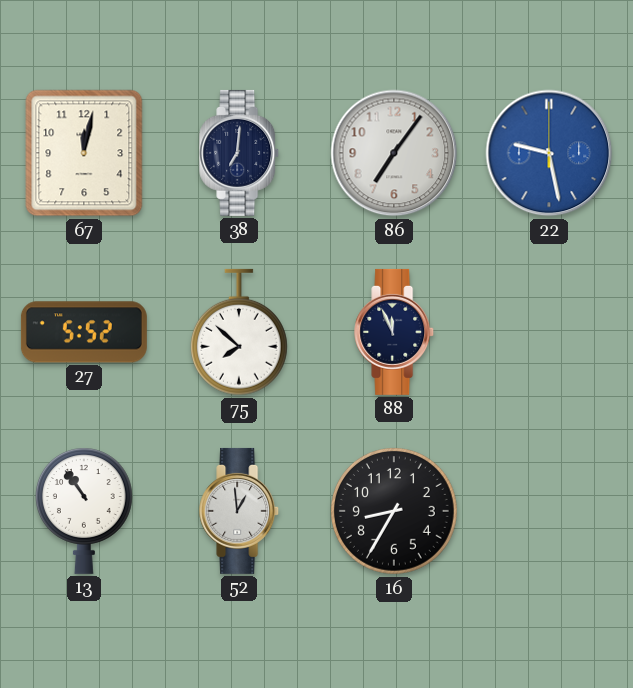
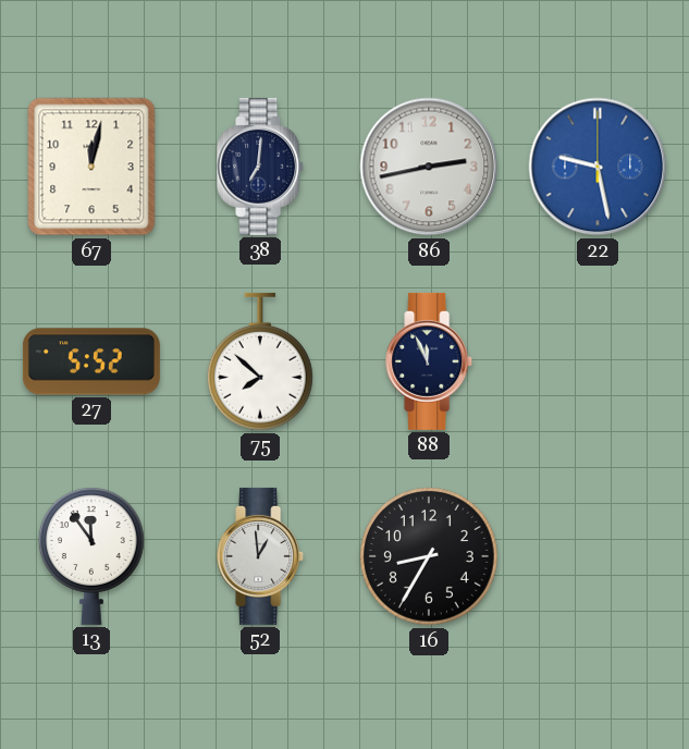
86: 7:06 -> 2:43
13: 10:54 -> 11:54
